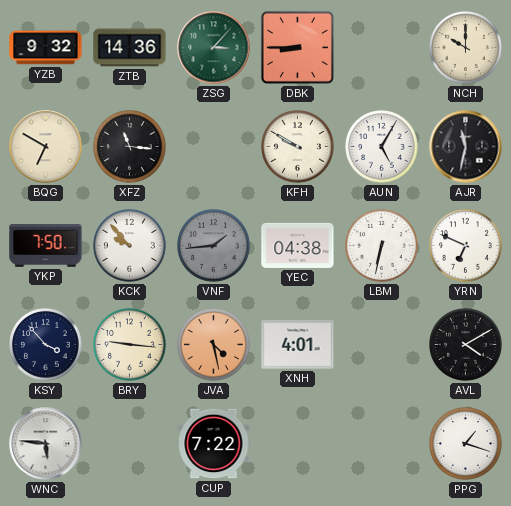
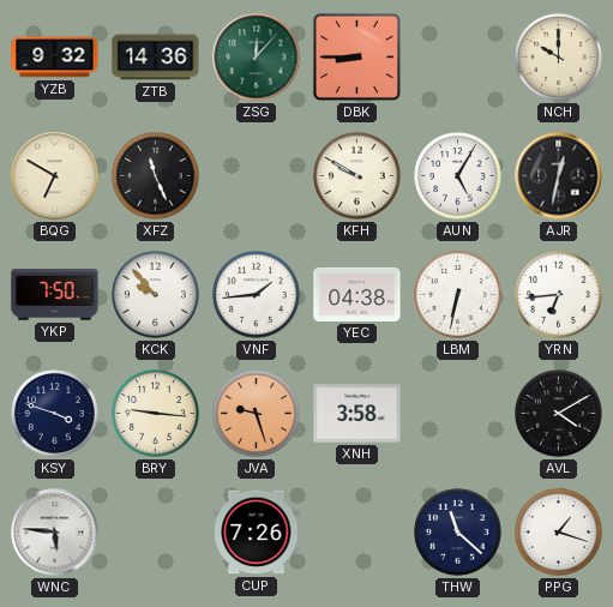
ZSG: 3:07 -> 12:07
XFZ: 11:16 -> 11:26
AJR: 11:32 -> 12:32
VNF dial: grey -> white
YRN: 6:49 -> 6:44
KSY: 3:53 -> 3:48
JVA: 4:28 -> 9:27
XNH: 4:01 -> 3:58
CUP: 7:22 -> 7:26
THW: none -> 11:22
